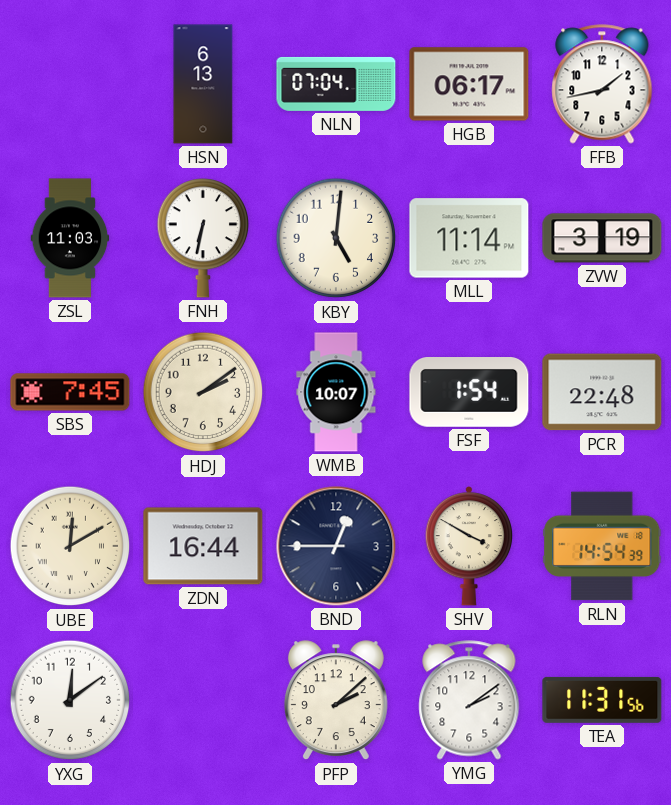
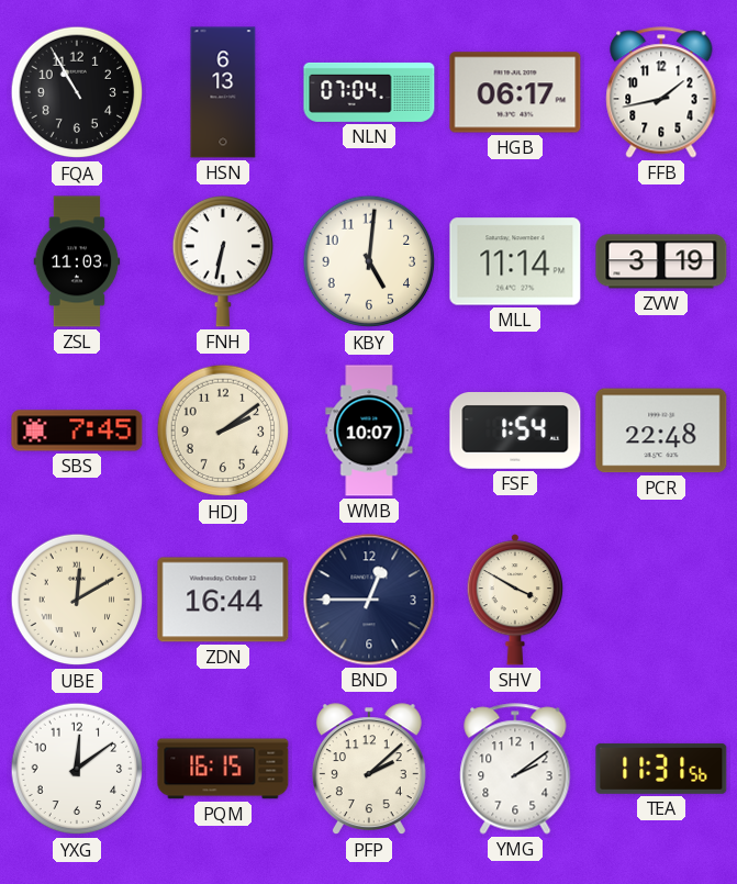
FQA: none -> 10:55
RLN: 14:54 -> none
PQM: none -> 16:15
